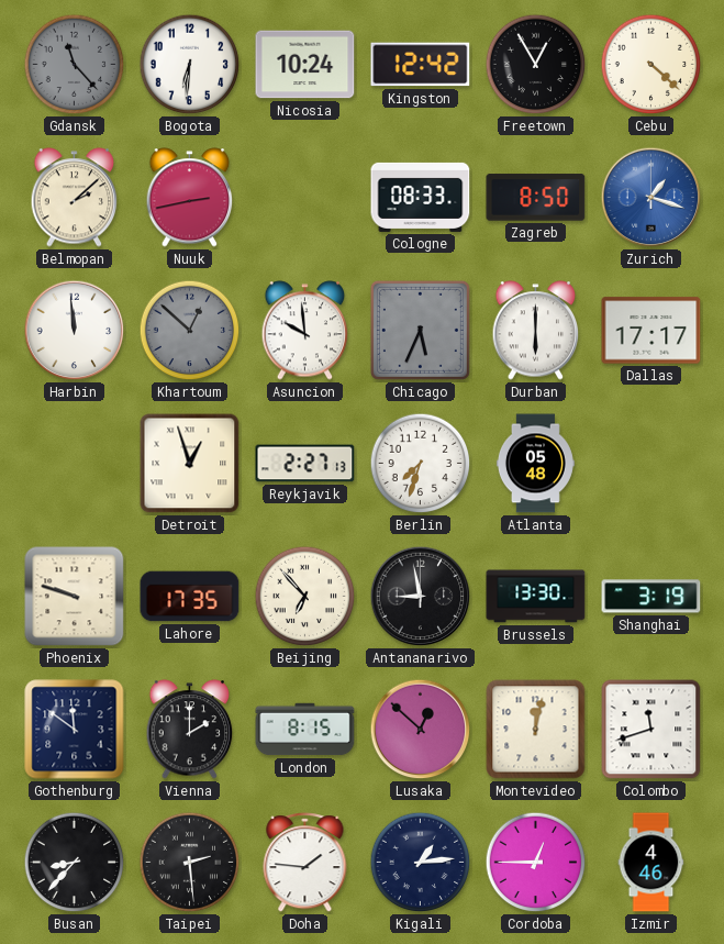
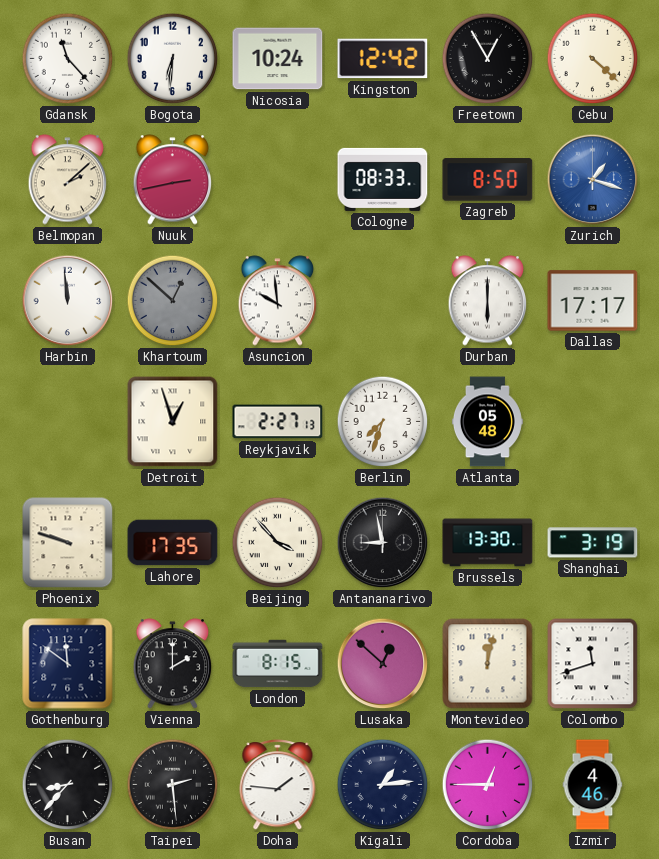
Gdansk dial: grey -> white
Chicago: 5:34 -> none
Beijing: 6:53 -> 3:53
